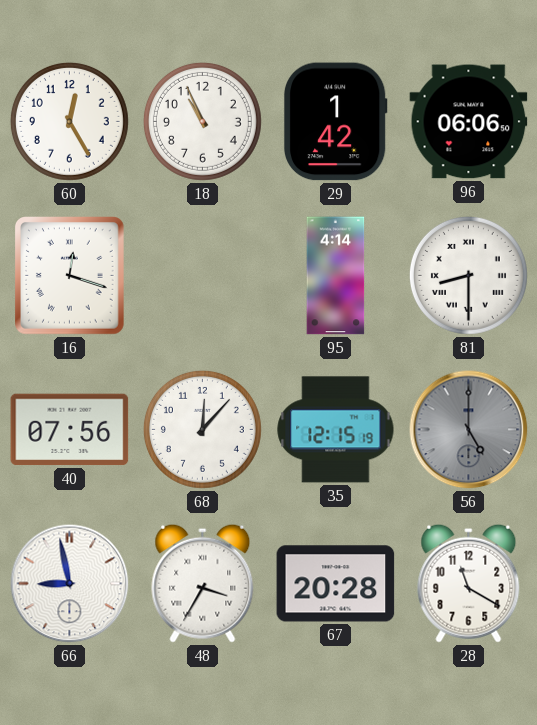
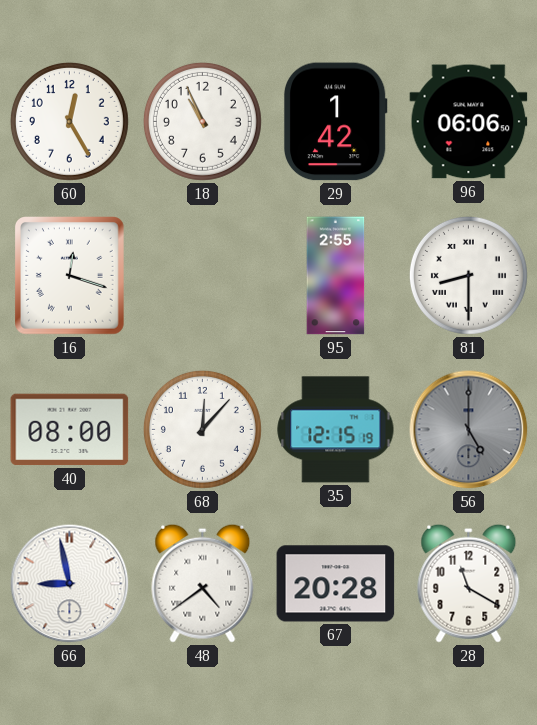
95: 4:14 -> 2:55
40: 07:56 -> 08:00
48: 3:35 -> 4:39
